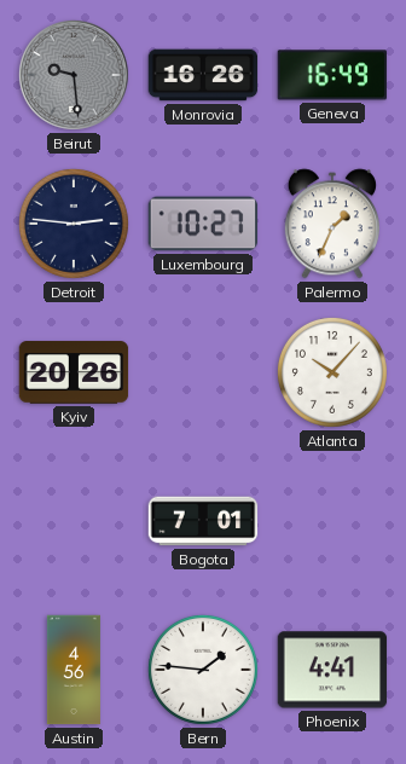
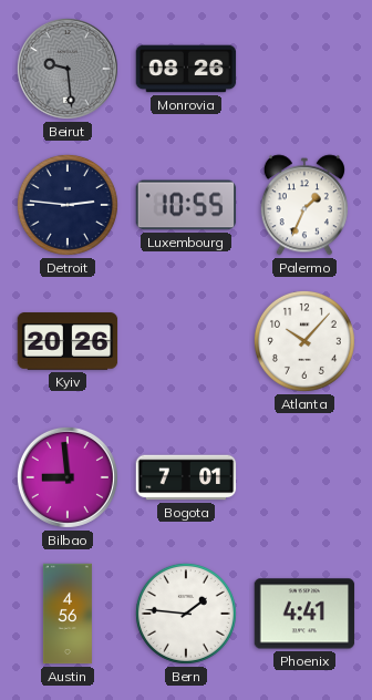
Monrovia: 16:26 -> 08:26
Geneva: 16:49 -> none
Luxembourg: 10:27 -> 10:55
Bilbao: none -> 8:59
